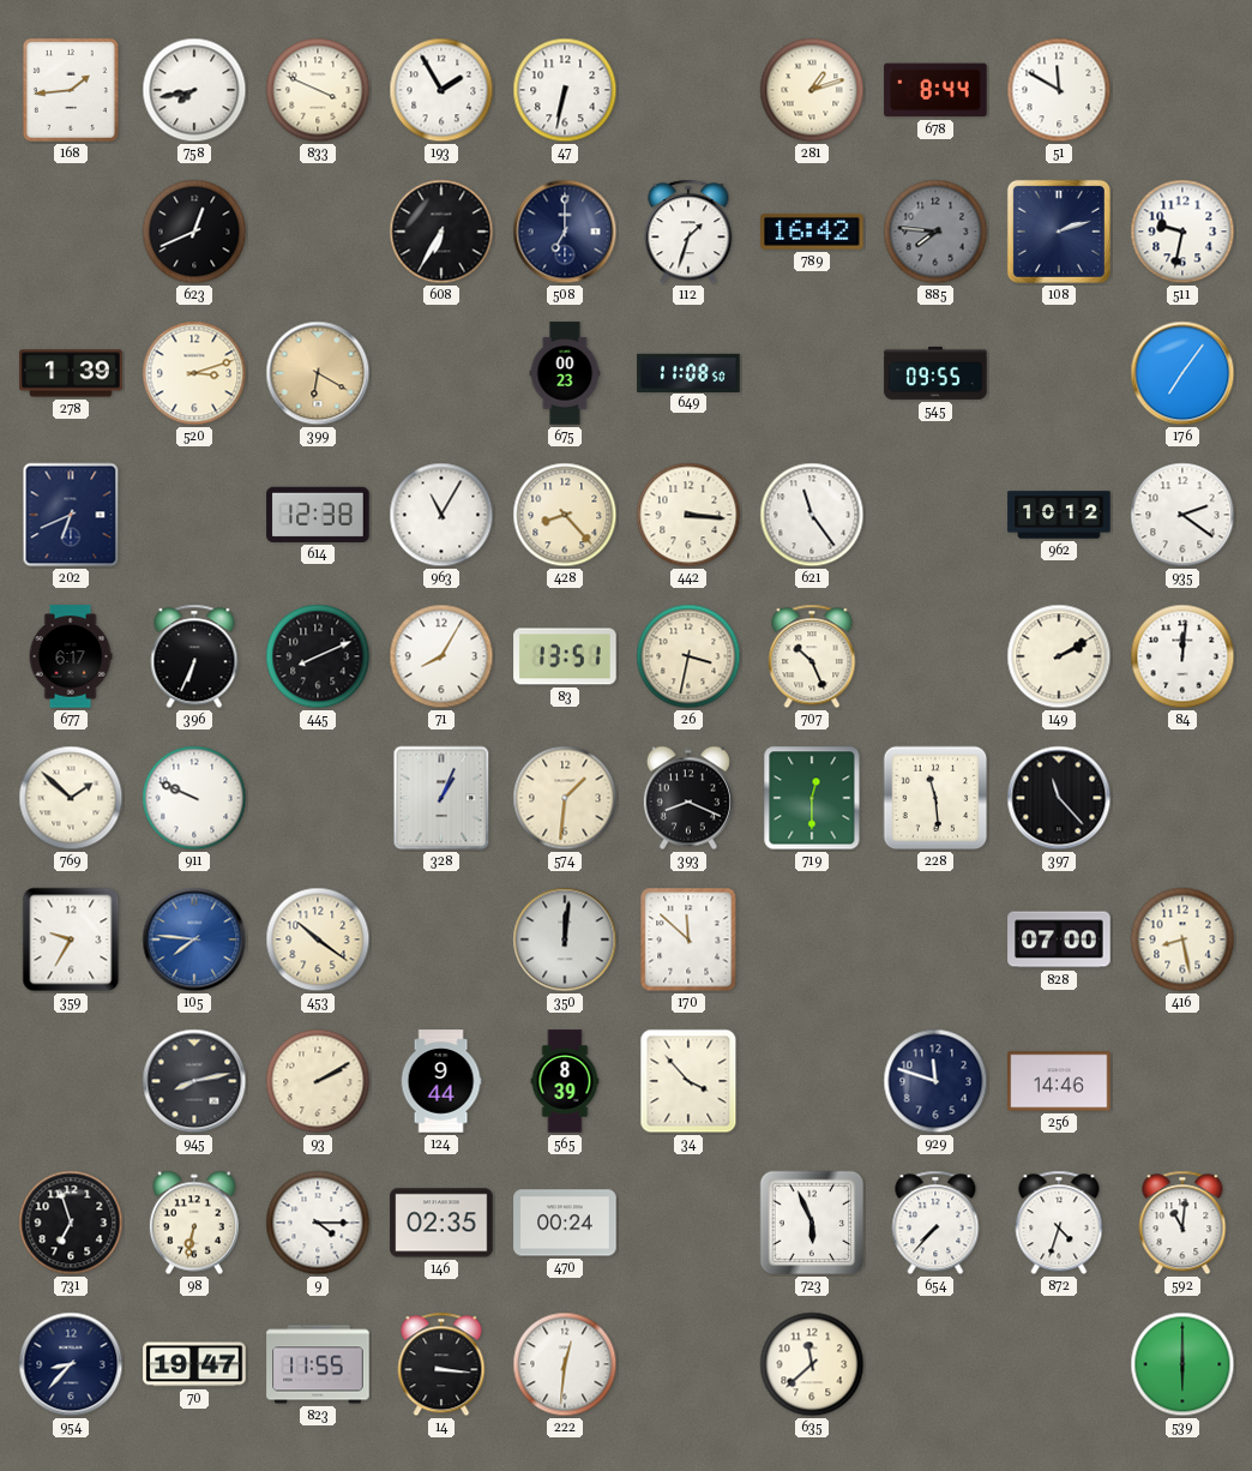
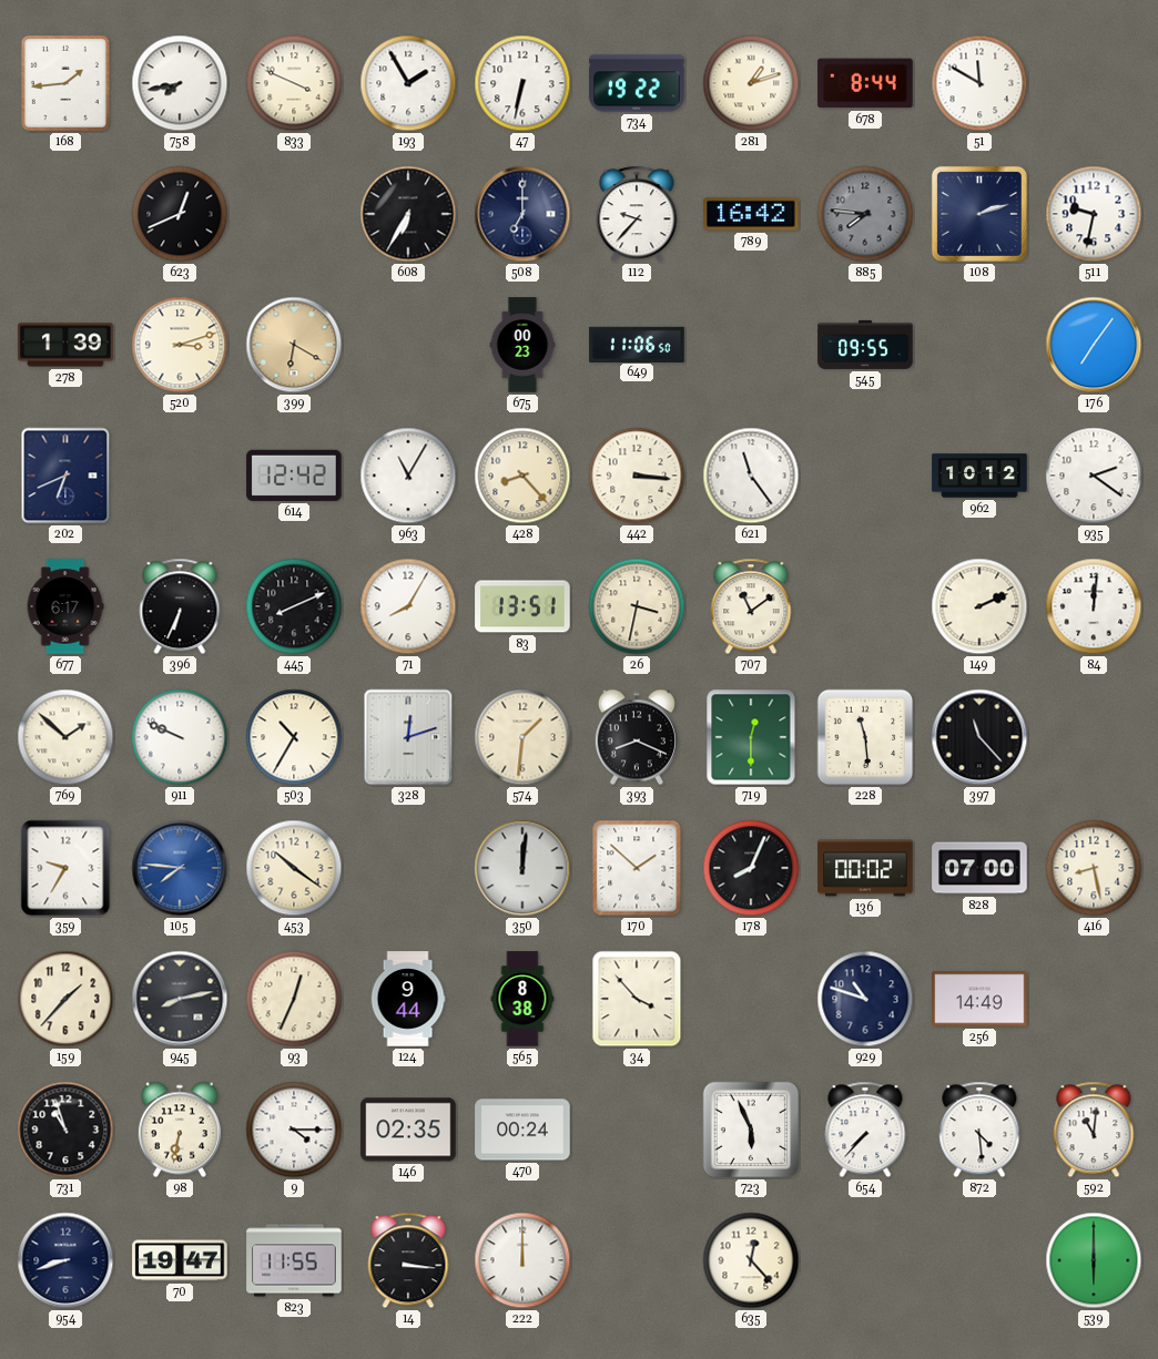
734: none -> 19:22
112: 1:33 -> 9:37
649: 11:08 -> 11:06
614: 12:38 -> 12:42
707: 10:26 -> 11:09
149: 2:10 -> 2:11
503: none -> 10:35
328: 1:04 -> 12:12
170: 11:52 -> 1:52
178: none -> 8:04
136: none -> 00:02
159: none -> 1:37
93: 2:10 -> 12:34
565: 8:39 -> 8:38
929: 11:48 -> 10:48
256: 14:46 -> 14:49
731: 6:57 -> 10:57
872: 4:33 -> 4:29
954: 8:37 -> 8:42
222: 12:31 -> 12:00
635: 11:38 -> 12:23
